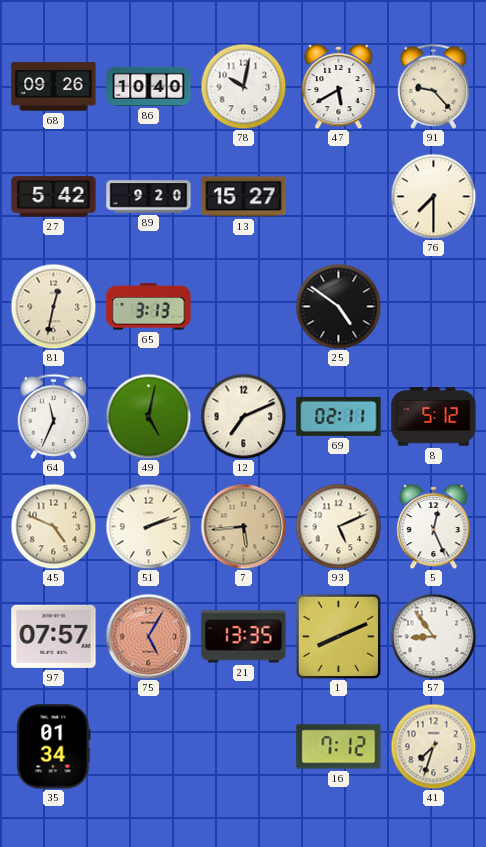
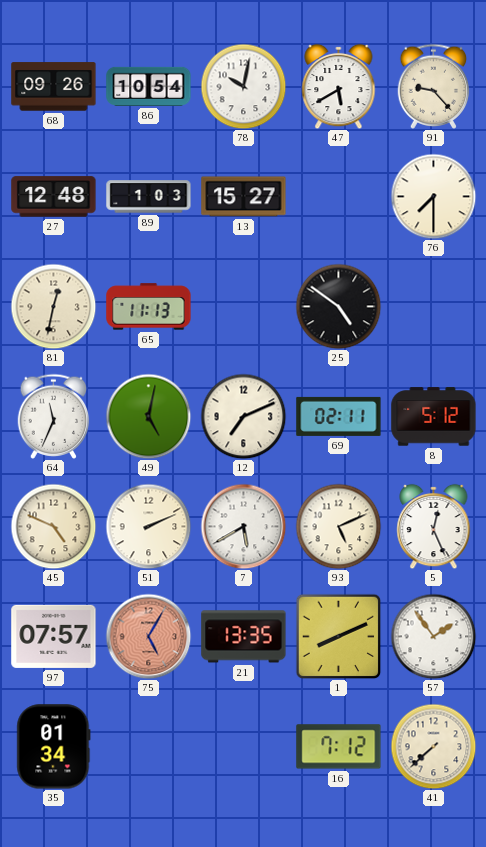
86: 10:40 -> 10:54
27: 5:42 -> 12:48
89: 9:20 -> 1:03
65: 3:13 -> 11:13
51: 2:12 -> 2:11
7: 5:44 -> 5:40
7 dial: champagne -> white
57: 8:54 -> 1:54
41: 7:33 -> 7:38
